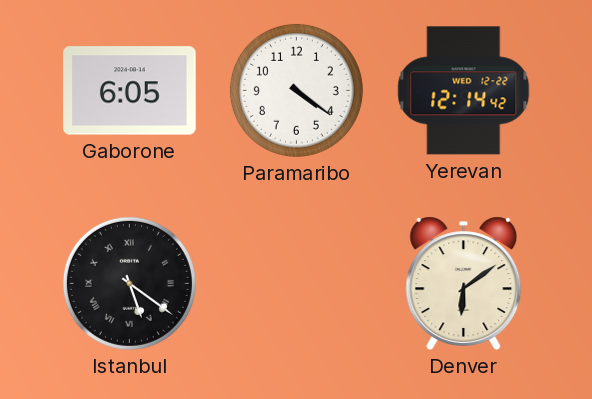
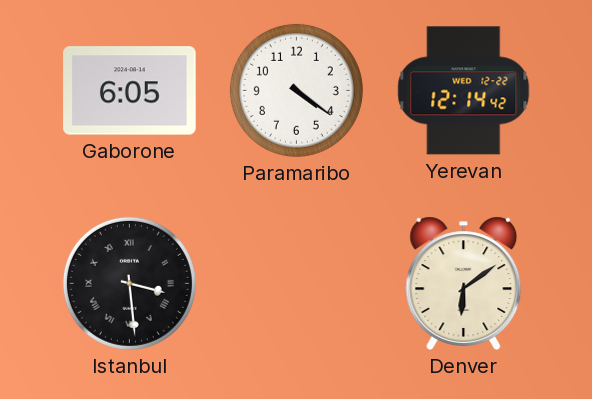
Istanbul: 5:21 -> 3:29
